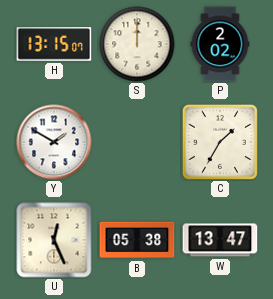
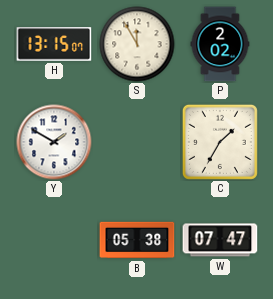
S: 12:00 -> 11:55
U: 12:26 -> none
W: 13:47 -> 07:47
